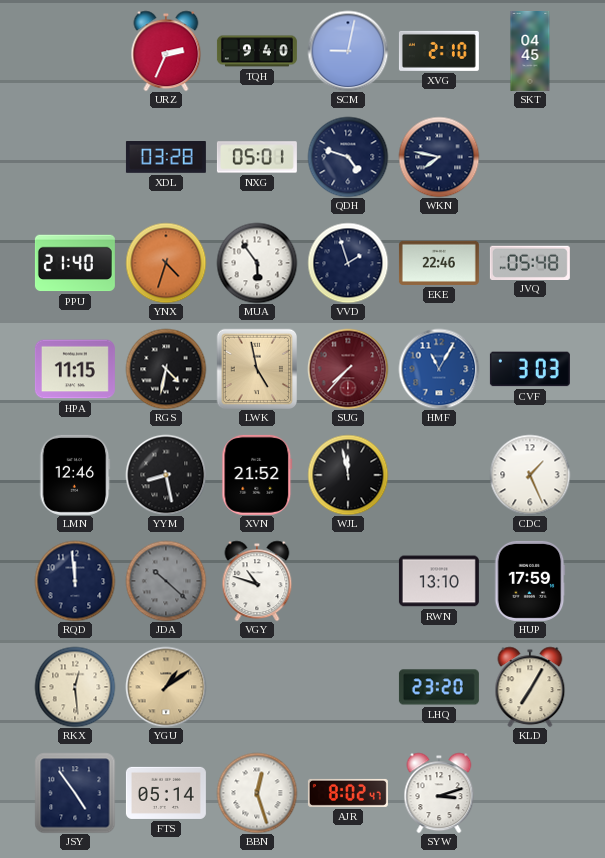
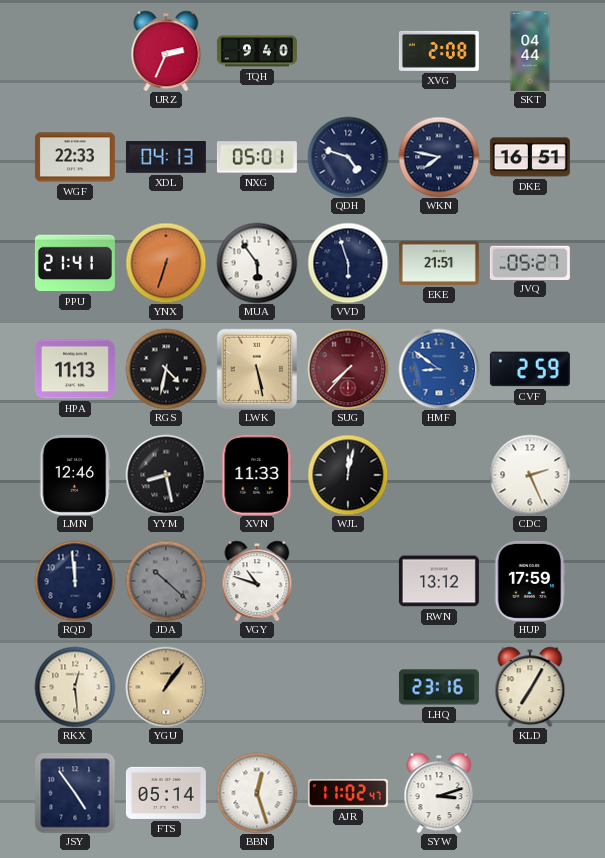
SCM: 9:02 -> none
XVG: 2:10 -> 2:08
SKT: 04:45 -> 04:44
WGF: none -> 22:33
XDL: 03:28 -> 04:13
DKE: none -> 16:51
PPU: 21:40 -> 21:41
YNX: 4:33 -> 6:33
VVD: 1:57 -> 5:57
EKE: 22:46 -> 21:51
JVQ: 05:48 -> 05:27
HPA: 11:15 -> 11:13
LWK: 4:58 -> 5:28
HMF: 11:05 -> 8:51
CVF: 3:03 -> 2:59
XVN: 21:52 -> 11:33
WJL: 11:58 -> 12:02
CDC: 1:26 -> 2:26
RWN: 13:10 -> 13:12
YGU: 1:09 -> 1:06
LHQ: 23:20 -> 23:16
AJR: 8:02 -> 11:02
